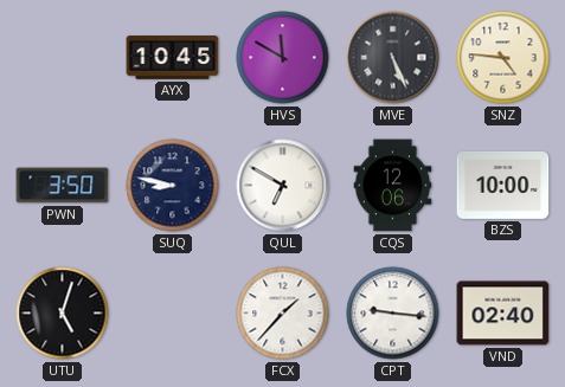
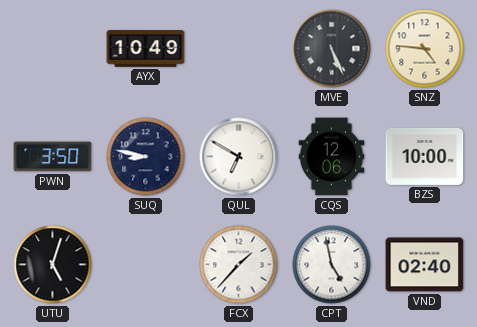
AYX: 10:45 -> 10:49
HVS: 11:50 -> none
CPT: 9:16 -> 4:58
